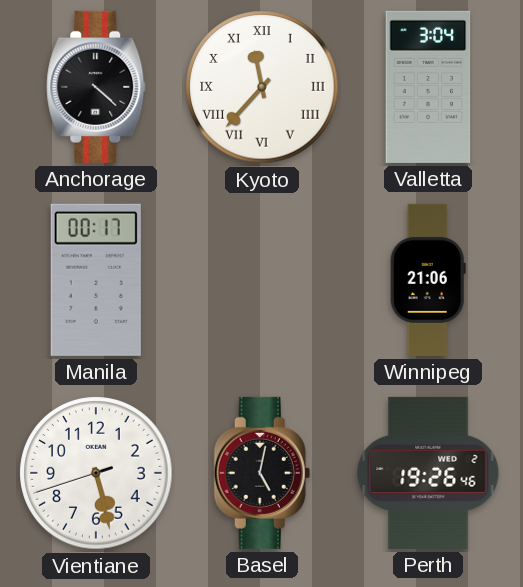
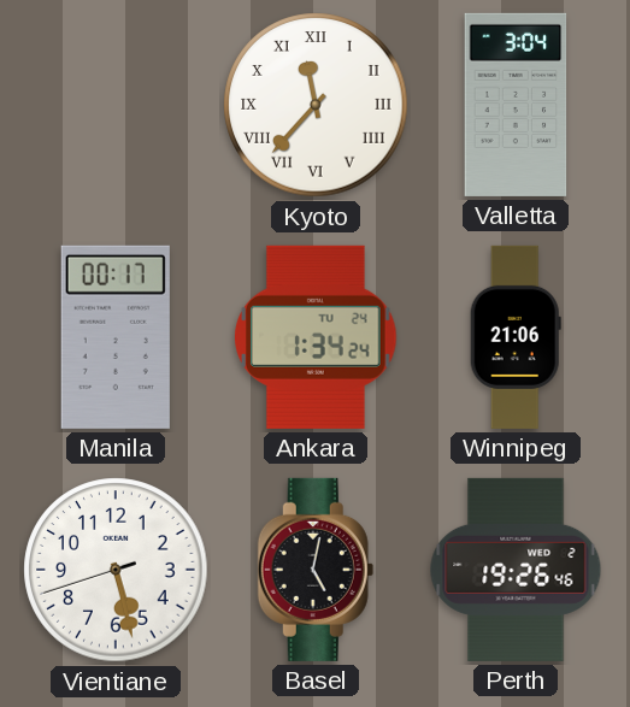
Anchorage: 4:22 -> none
Ankara: none -> 1:34
